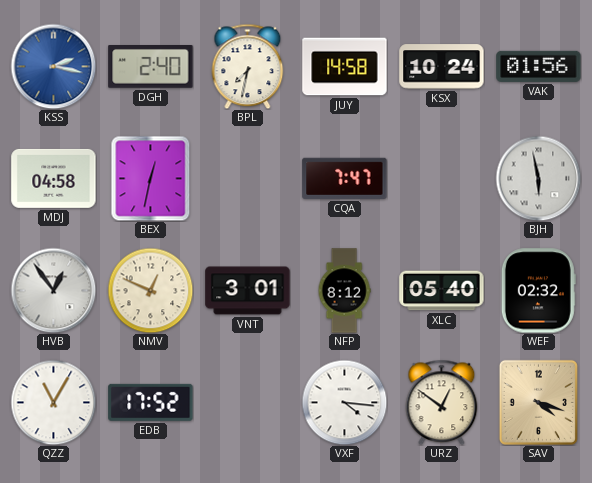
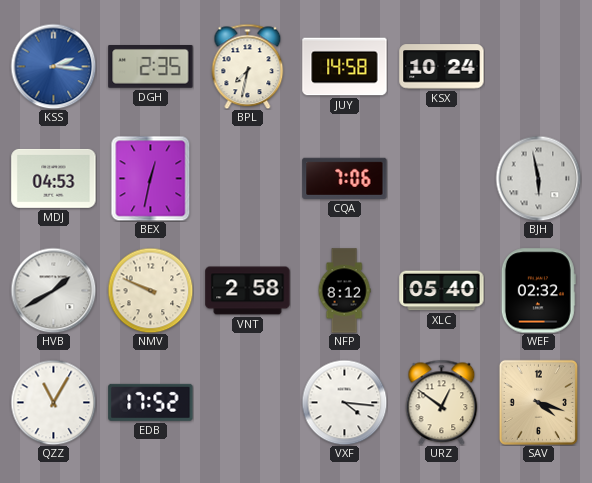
KSS: 2:17 -> 2:16
DGH: 2:40 -> 2:35
VAK: 01:56 -> none
MDJ: 04:58 -> 04:53
CQA: 7:47 -> 7:06
HVB: 12:54 -> 1:40
NMV: 12:49 -> 9:49
VNT: 3:01 -> 2:58
